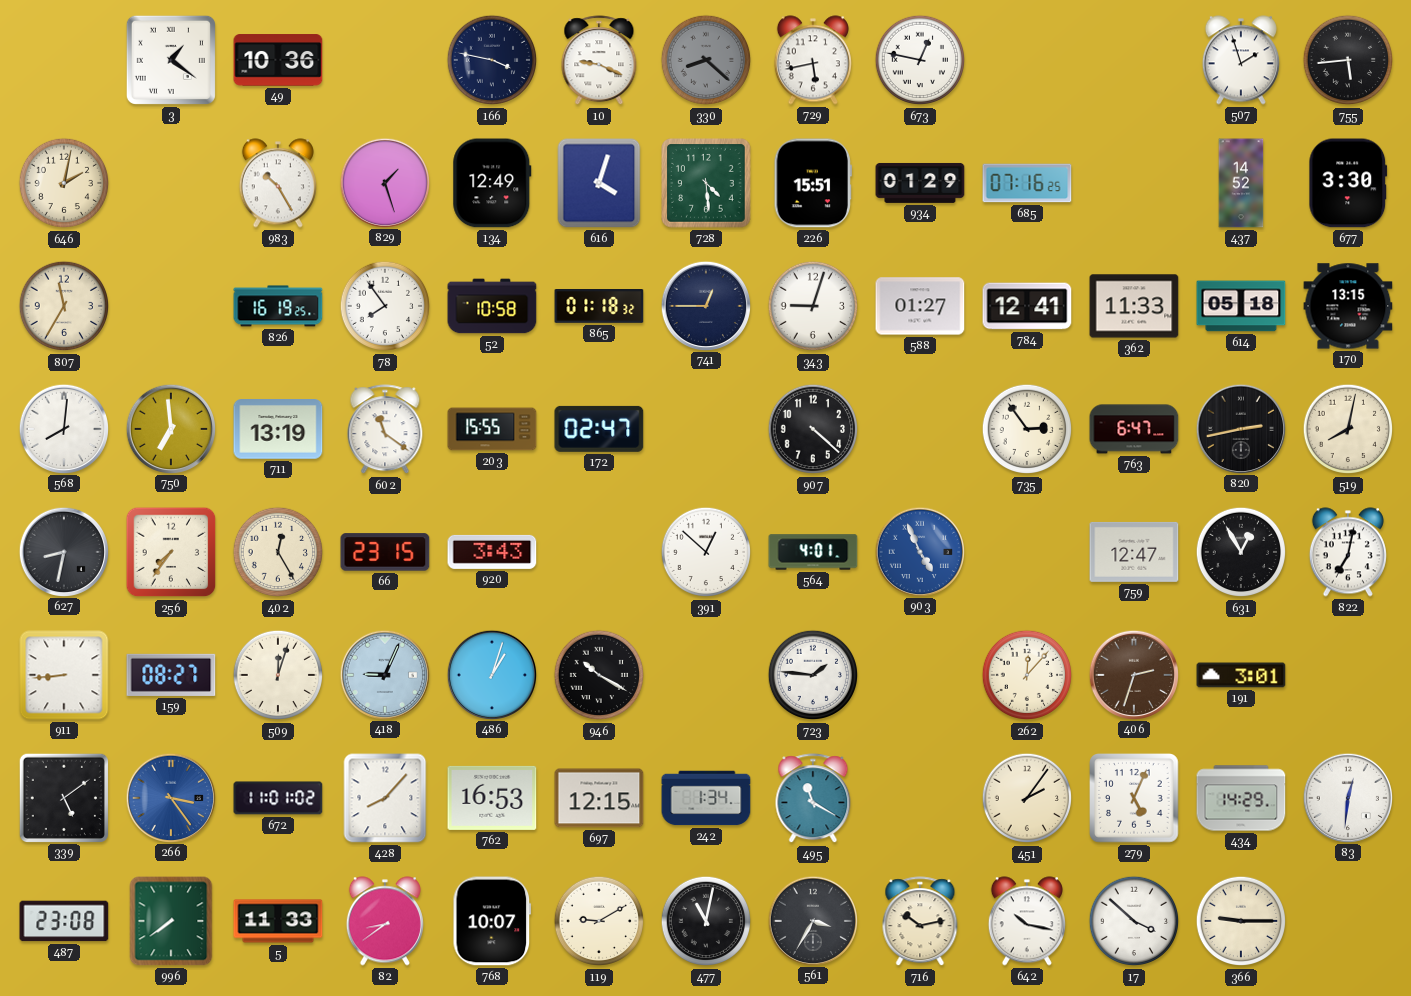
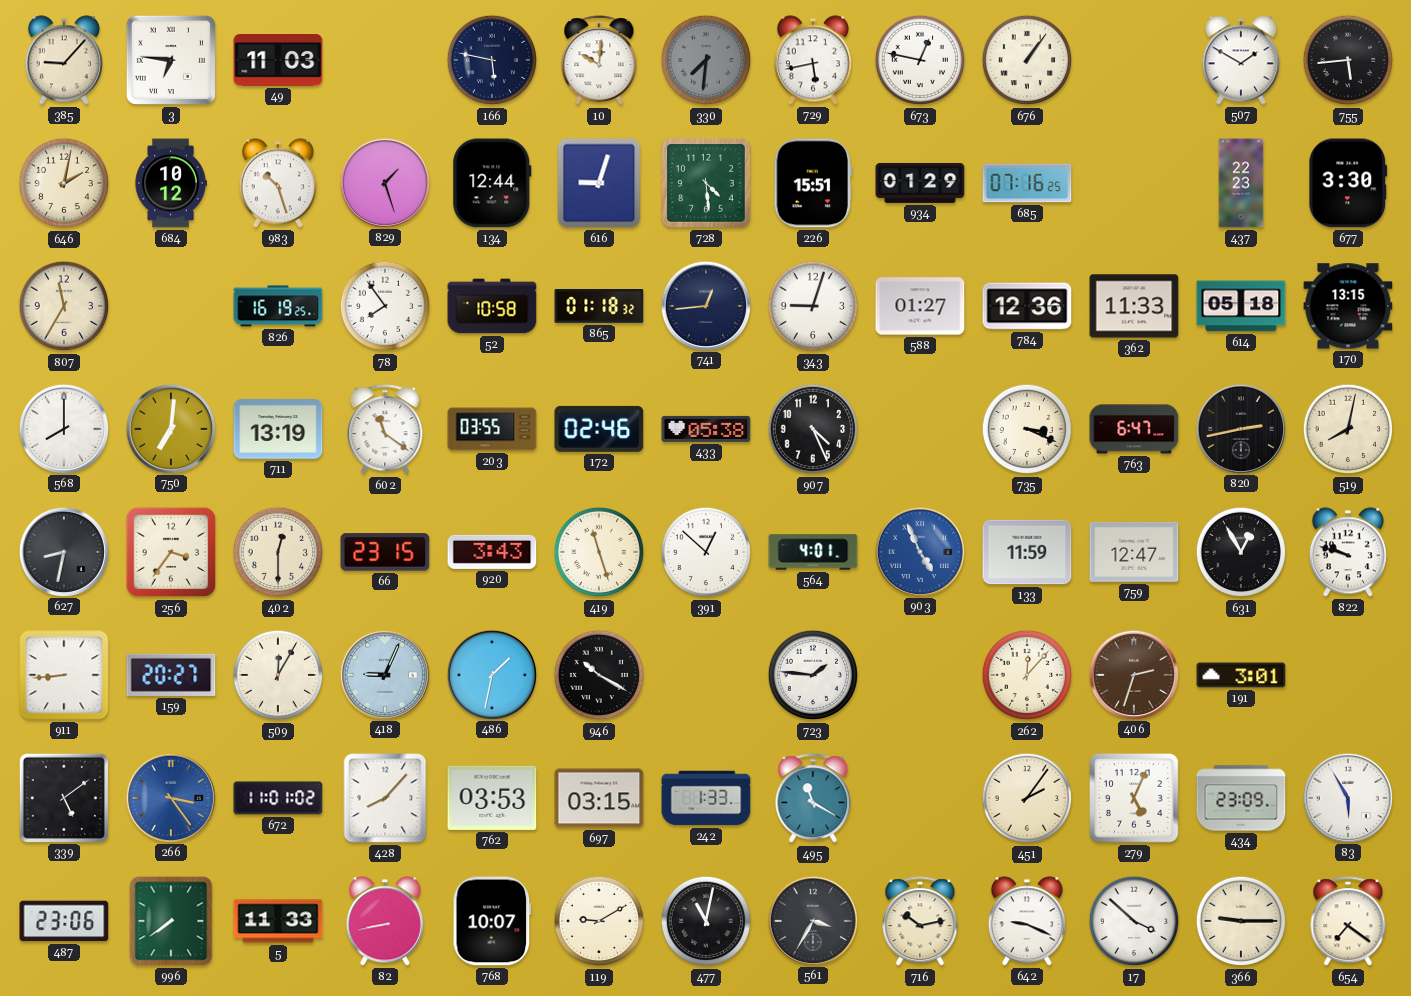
385: none -> 9:07
3: 1:21 -> 6:46
49: 10:36 -> 11:03
166: 3:47 -> 5:47
10: 9:19 -> 10:01
330: 8:22 -> 7:31
676: none -> 1:06
507: 1:57 -> 1:50
684: none -> 10:12
983: 10:25 -> 10:27
134: 12:49 -> 12:44
616: 4:03 -> 9:03
437: 14:52 -> 22:23
741: 12:45 -> 12:44
784: 12:41 -> 12:36
568: 8:01 -> 8:00
750: 6:59 -> 7:01
203: 15:55 -> 03:55
172: 02:47 -> 02:46
433: none -> 05:38
907: 4:22 -> 4:26
735: 2:54 -> 3:19
256: 7:36 -> 3:36
402: 12:25 -> 12:30
419: none -> 11:27
133: none -> 11:59
822: 7:02 -> 9:48
159: 08:27 -> 20:27
509: 12:03 -> 12:05
486: 1:03 -> 1:32
762: 16:53 -> 03:53
697: 12:15 -> 03:15
242: 1:34 -> 1:33
434: 14:29 -> 23:09
83: 12:31 -> 5:55
487: 23:08 -> 23:06
82: 8:39 -> 8:43
642: 10:17 -> 9:19
654: none -> 7:21
